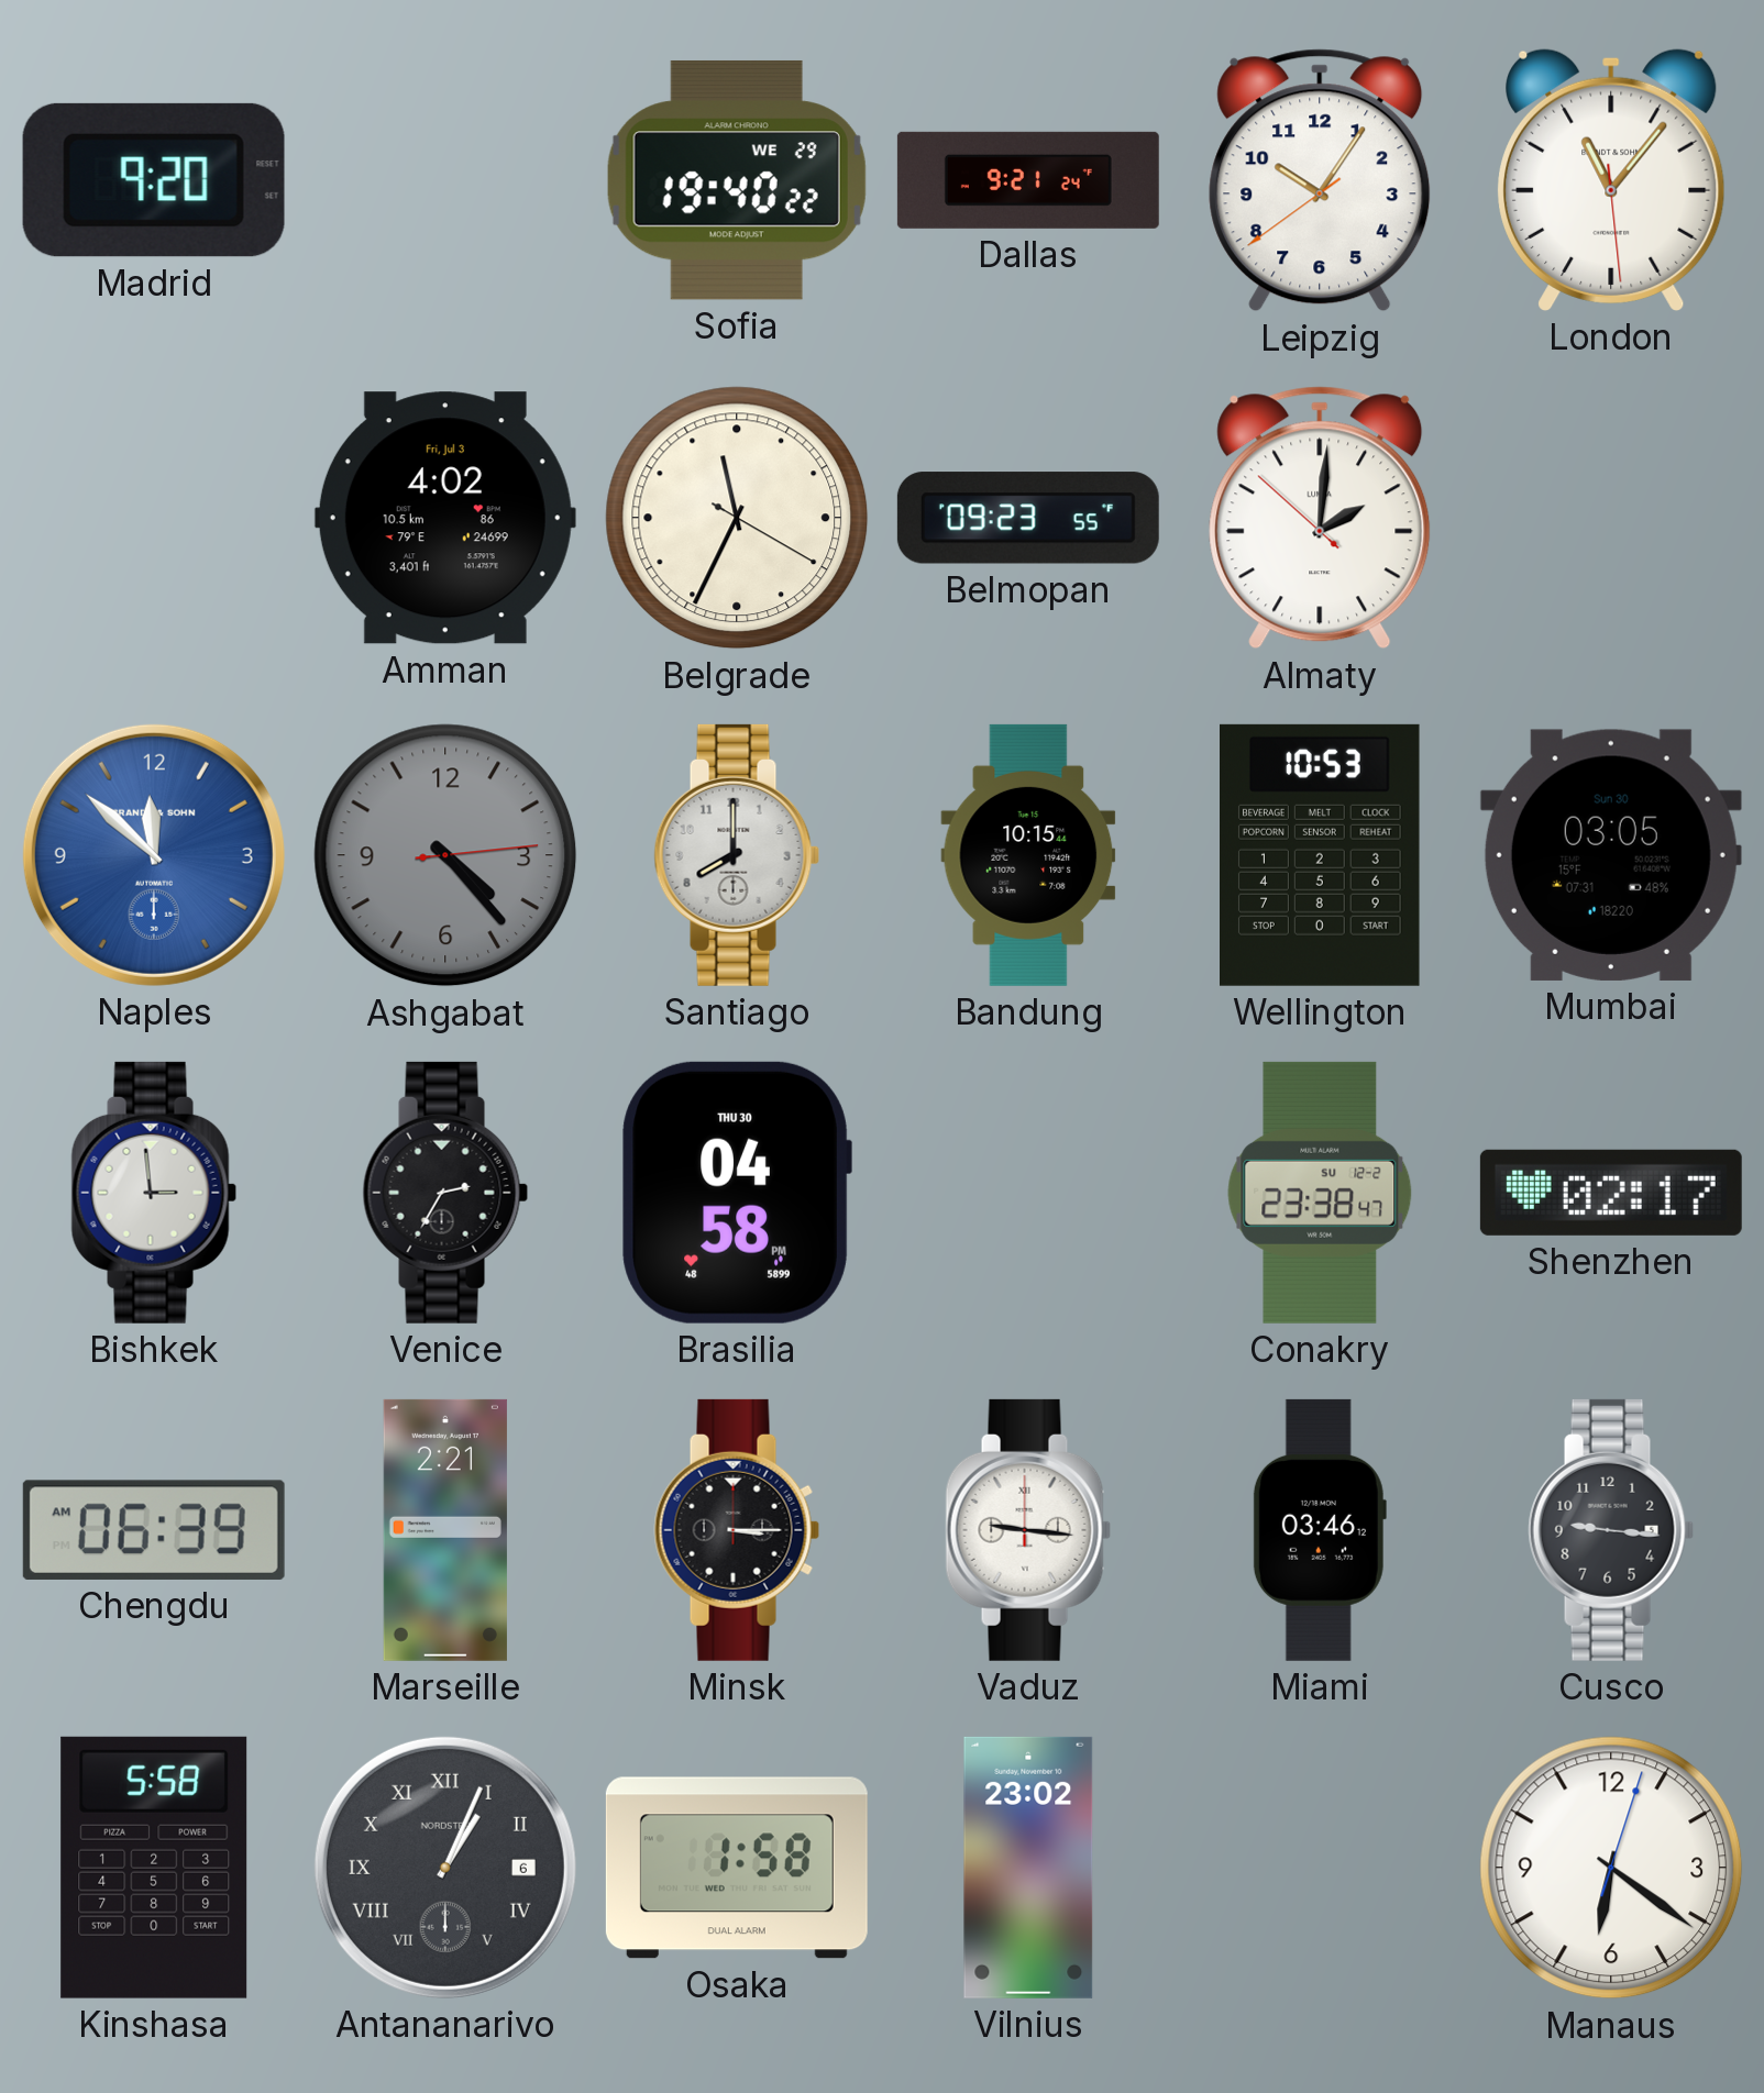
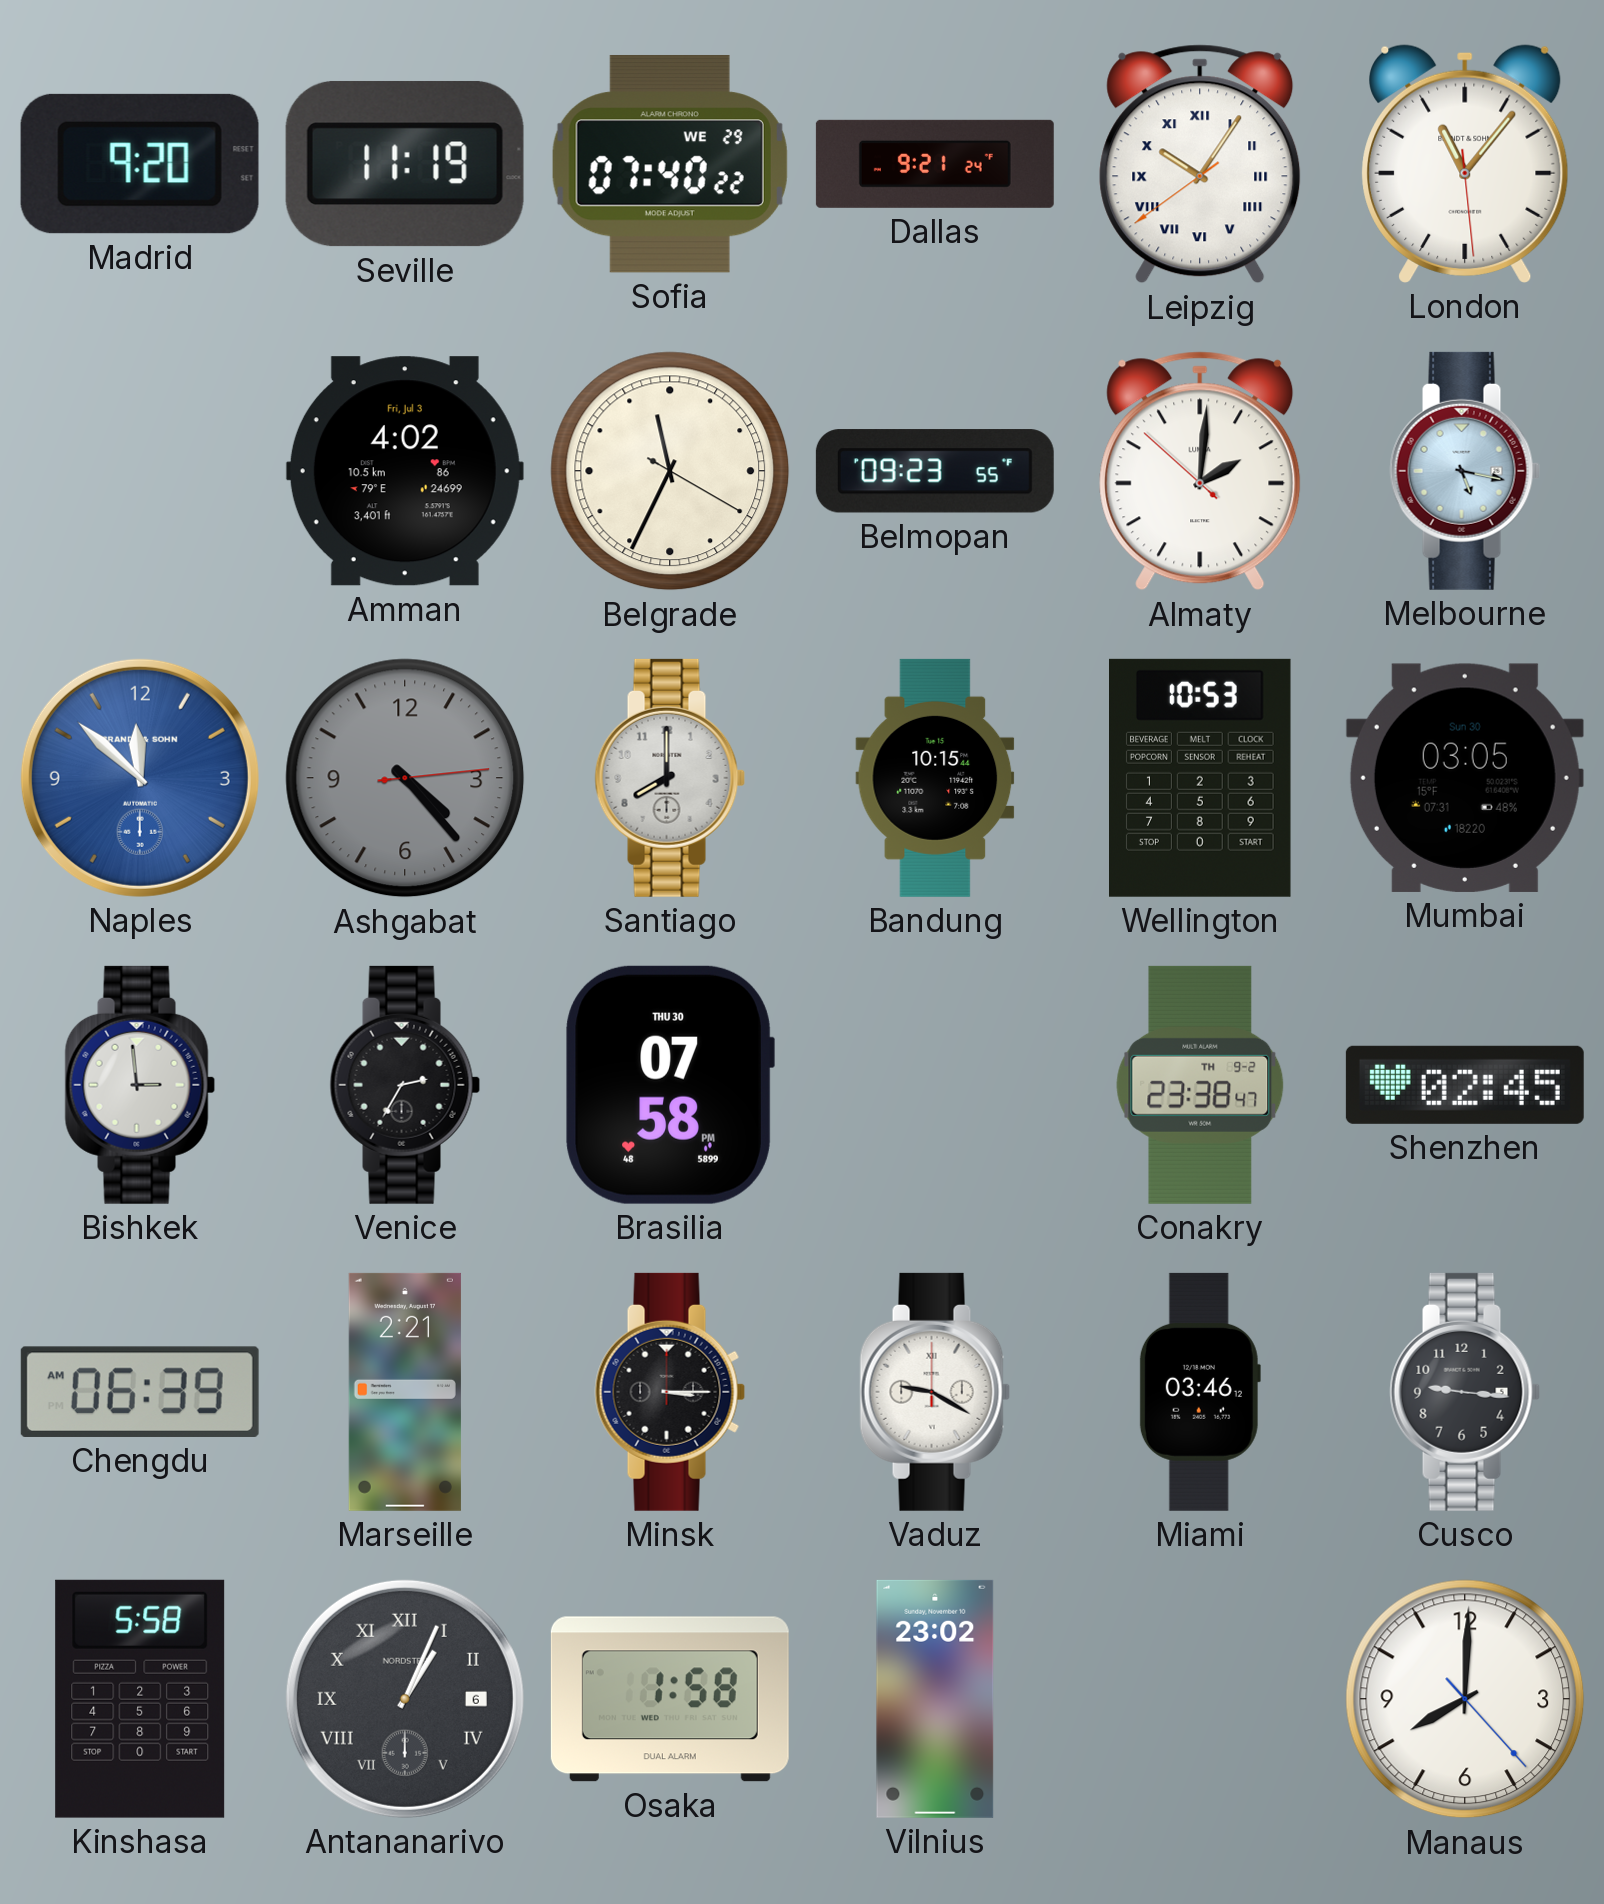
Seville: none -> 11:19
Sofia: 19:40 -> 07:40
Leipzig numerals: Arabic -> Roman
Melbourne: none -> 5:17
Brasilia: 04:58 -> 07:58
Conakry date: SU 12-2 -> TH 9-2
Shenzhen: 02:17 -> 02:45
Vaduz: 9:16 -> 9:20
Manaus: 6:21 -> 8:00
